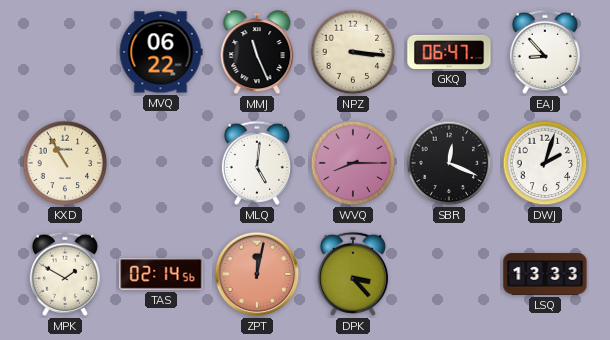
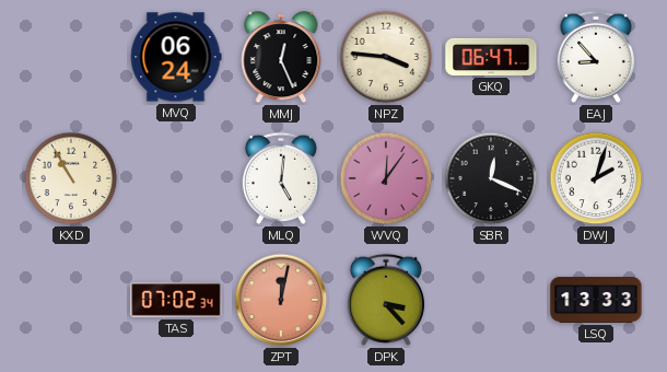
MVQ: 06:22 -> 06:24
MMJ: 11:26 -> 12:26
NPZ: 3:16 -> 3:46
WVQ: 8:15 -> 12:06
MPK: 1:50 -> none
TAS: 02:14 -> 07:02
